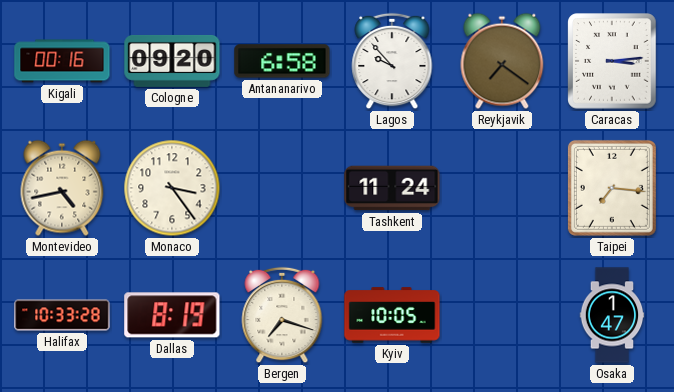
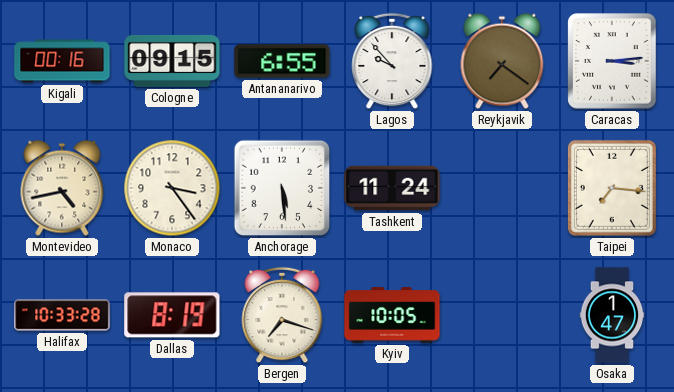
Cologne: 09:20 -> 09:15
Antananarivo: 6:58 -> 6:55
Anchorage: none -> 5:29
